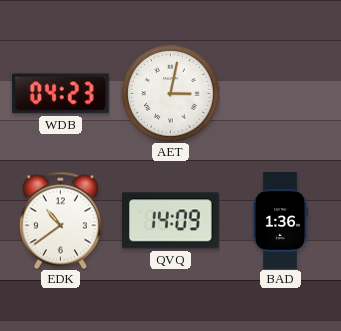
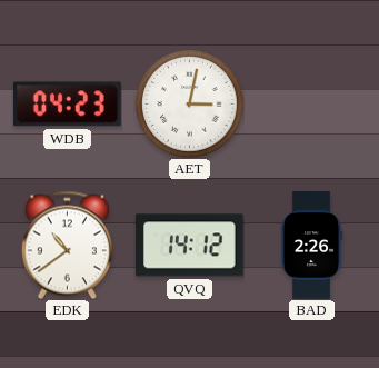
QVQ: 14:09 -> 14:12
BAD: 1:36 -> 2:26
